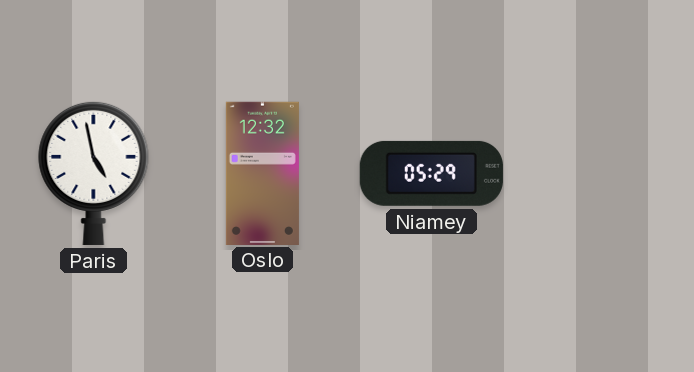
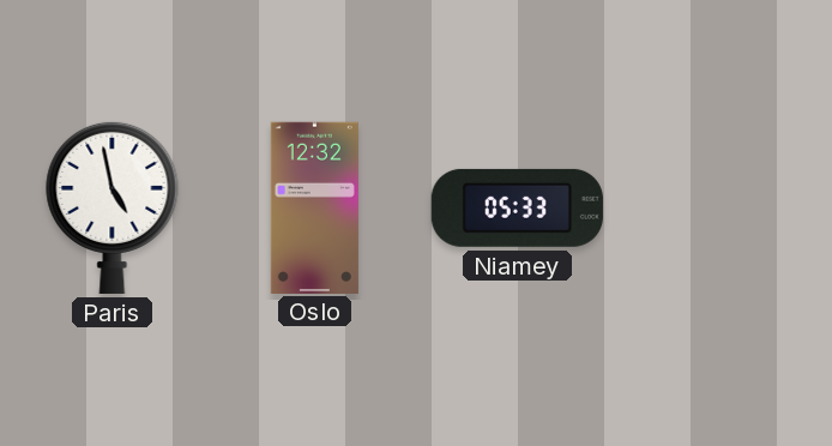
Niamey: 05:29 -> 05:33
